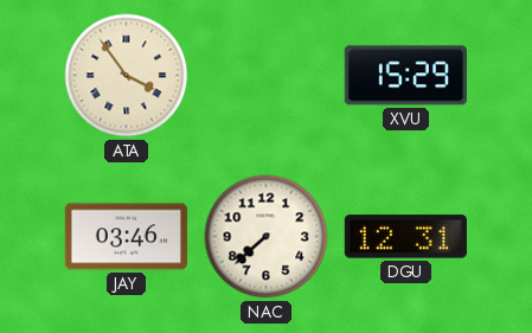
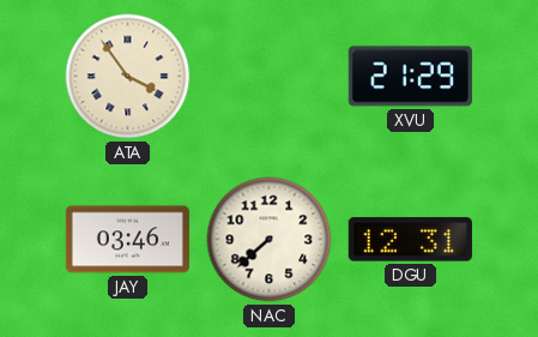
XVU: 15:29 -> 21:29
